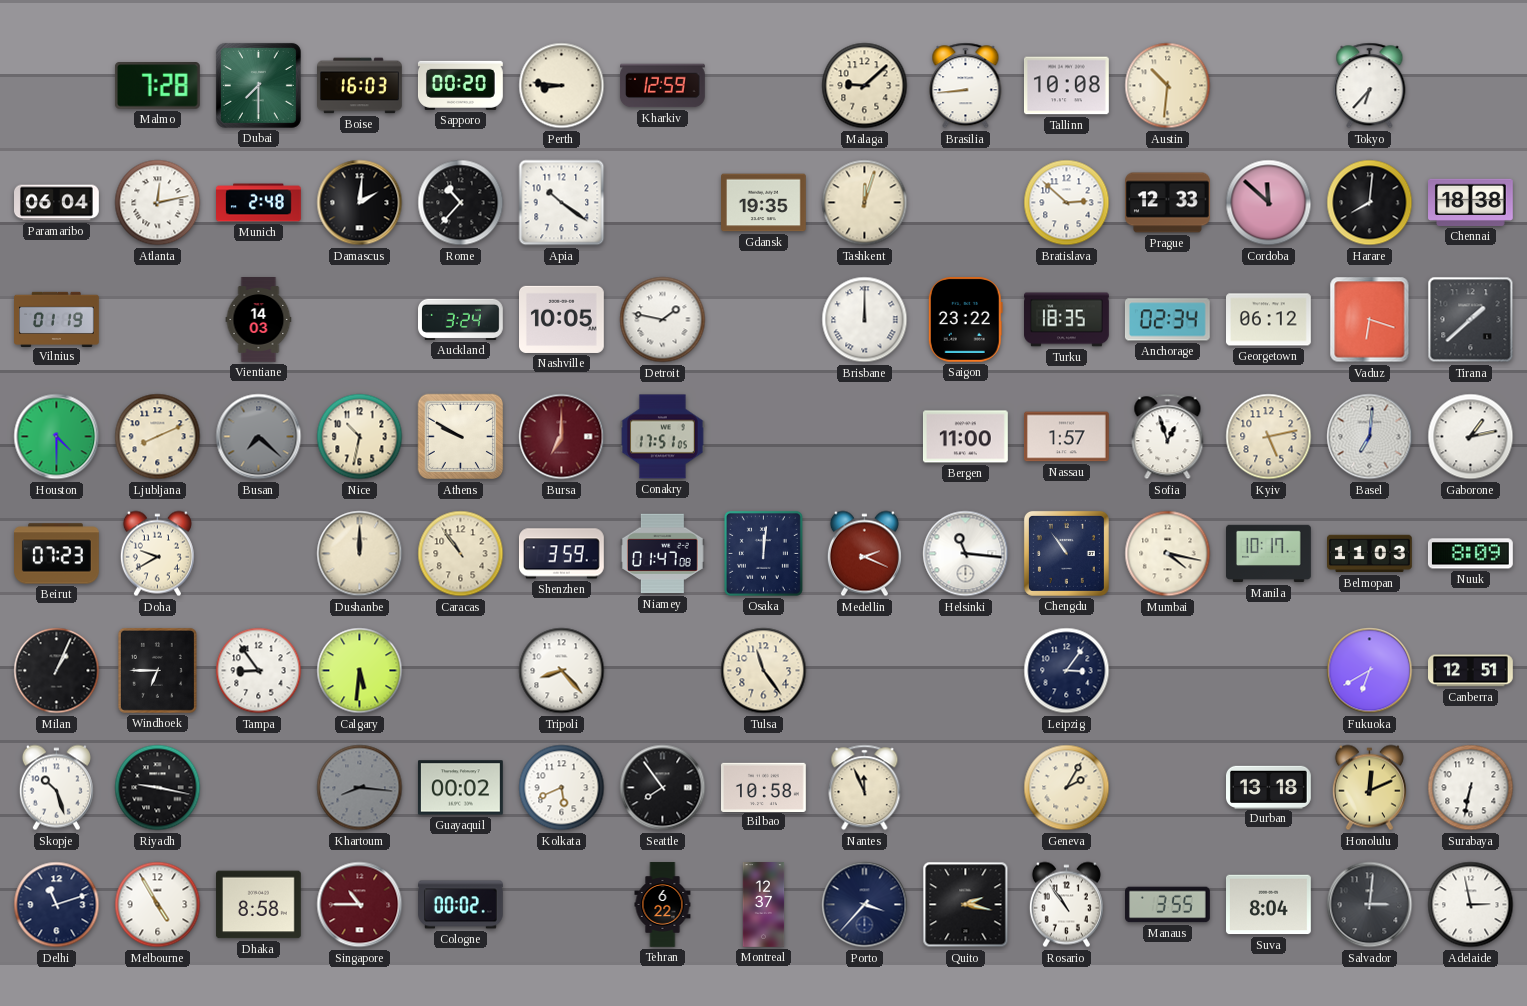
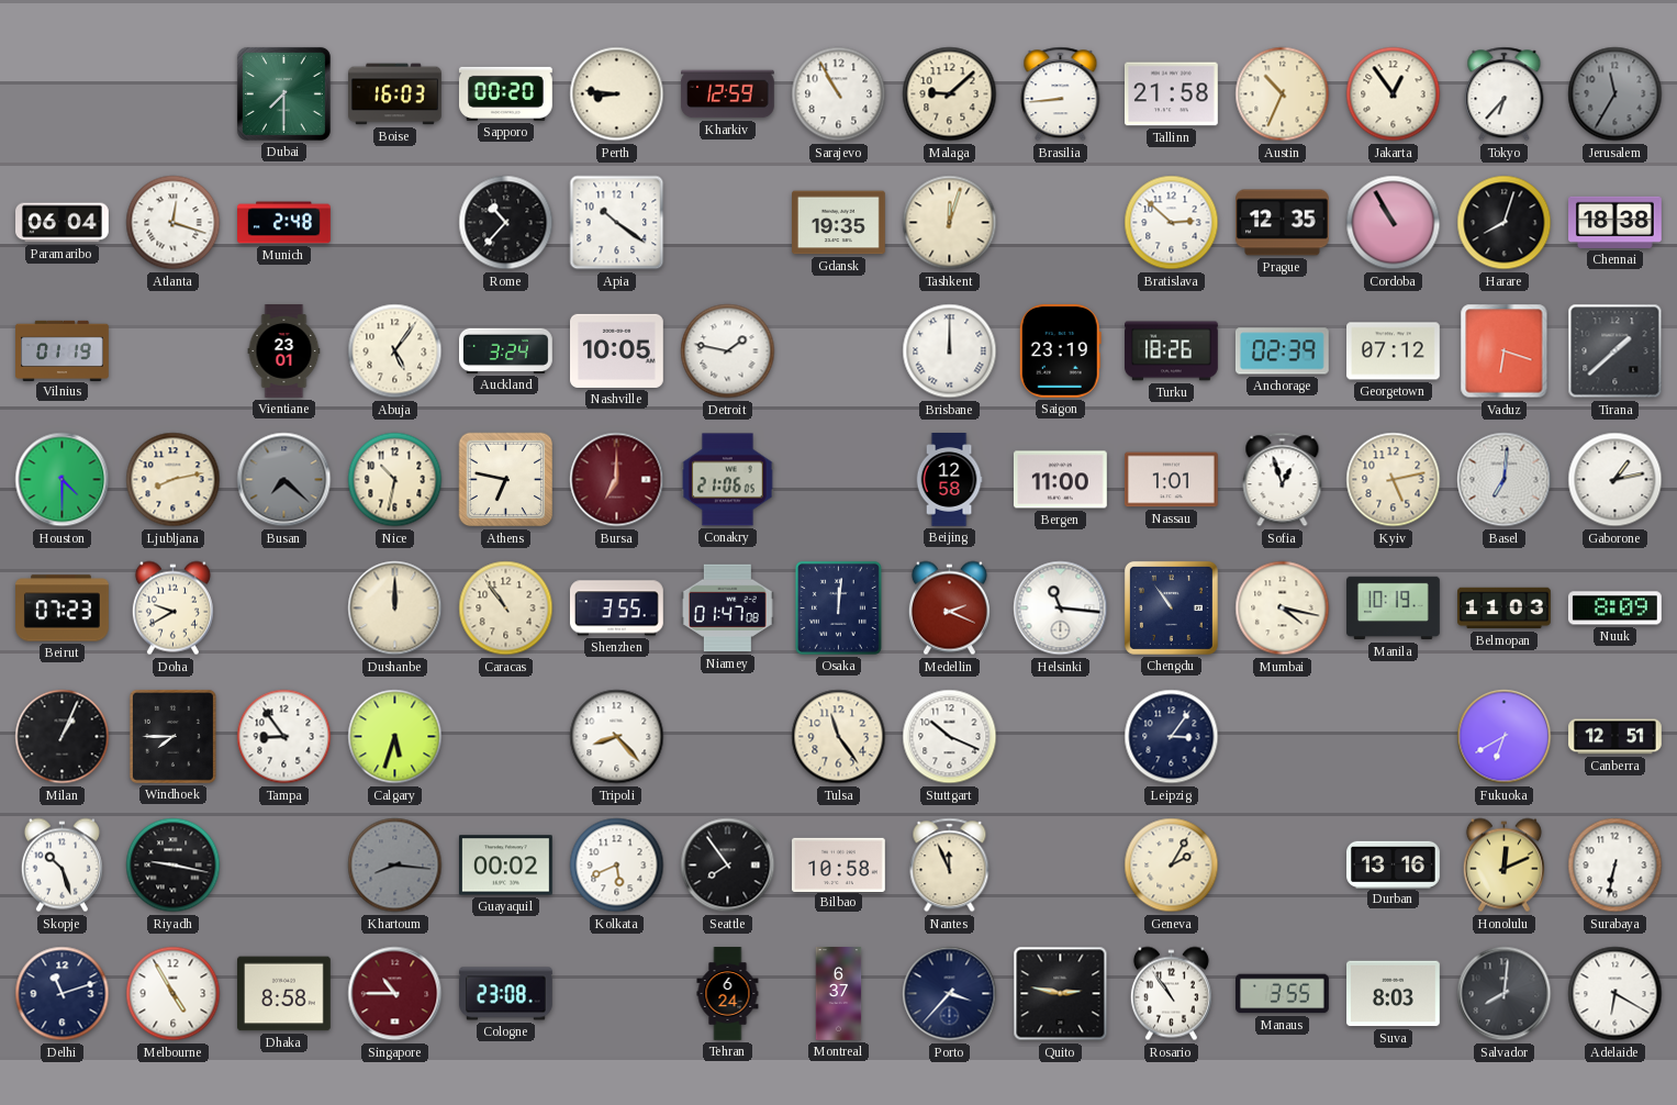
Malmo: 7:28 -> none
Sarajevo: none -> 10:55
Tallinn: 10:08 -> 21:58
Austin: 10:31 -> 10:34
Jakarta: none -> 12:54
Jerusalem: none -> 11:35
Atlanta: 12:13 -> 12:18
Damascus: 2:01 -> none
Prague: 12:33 -> 12:35
Cordoba: 11:52 -> 10:55
Harare: 8:01 -> 8:03
Vientiane: 14:03 -> 23:01
Abuja: none -> 5:06
Saigon: 23:22 -> 23:19
Turku: 18:35 -> 18:26
Anchorage: 02:34 -> 02:39
Georgetown: 06:12 -> 07:12
Ljubljana: 8:11 -> 8:13
Athens: 9:50 -> 6:47
Conakry: 17:51 -> 21:06
Beijing: none -> 12:58
Nassau: 1:57 -> 1:01
Shenzhen: 3:59 -> 3:55
Manila: 10:17 -> 10:19
Windhoek: 6:45 -> 7:45
Calgary: 5:31 -> 5:33
Stuttgart: none -> 10:19
Durban: 13:18 -> 13:16
Cologne: 00:02 -> 23:08
Tehran: 6:22 -> 6:24
Montreal: 12:37 -> 6:37
Quito: 2:17 -> 2:47
Suva: 8:04 -> 8:03
Salvador: 3:01 -> 8:01
Adelaide: 2:58 -> 6:20
